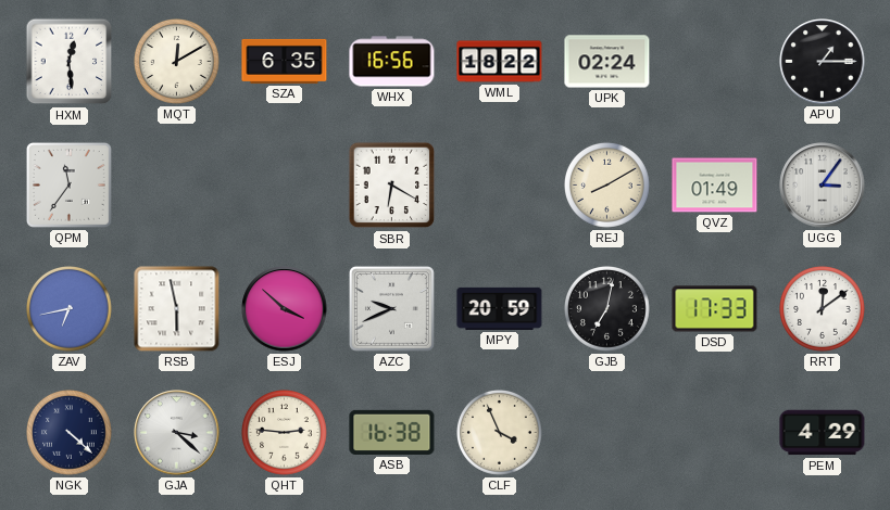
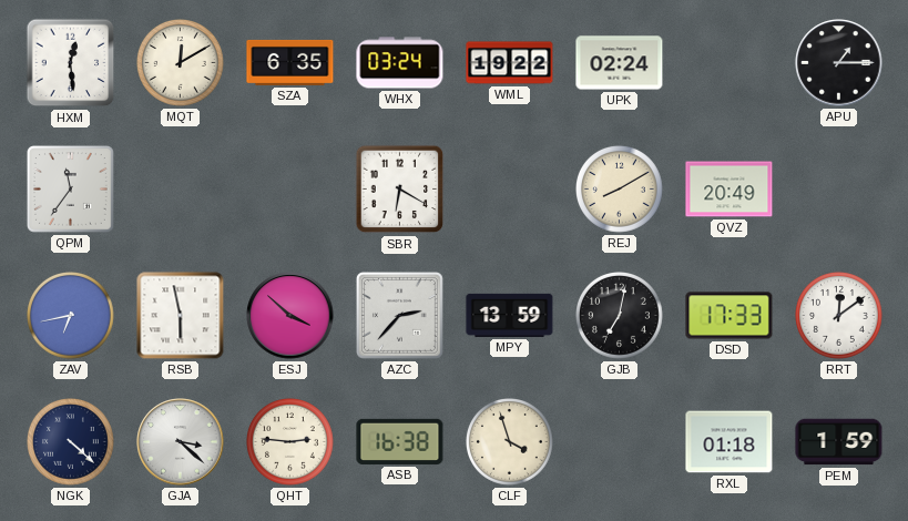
WHX: 16:56 -> 03:24
WML: 18:22 -> 19:22
QVZ: 01:49 -> 20:49
UGG: 3:06 -> none
AZC: 9:41 -> 2:37
MPY: 20:59 -> 13:59
CLF: 3:56 -> 3:57
RXL: none -> 01:18
PEM: 4:29 -> 1:59
